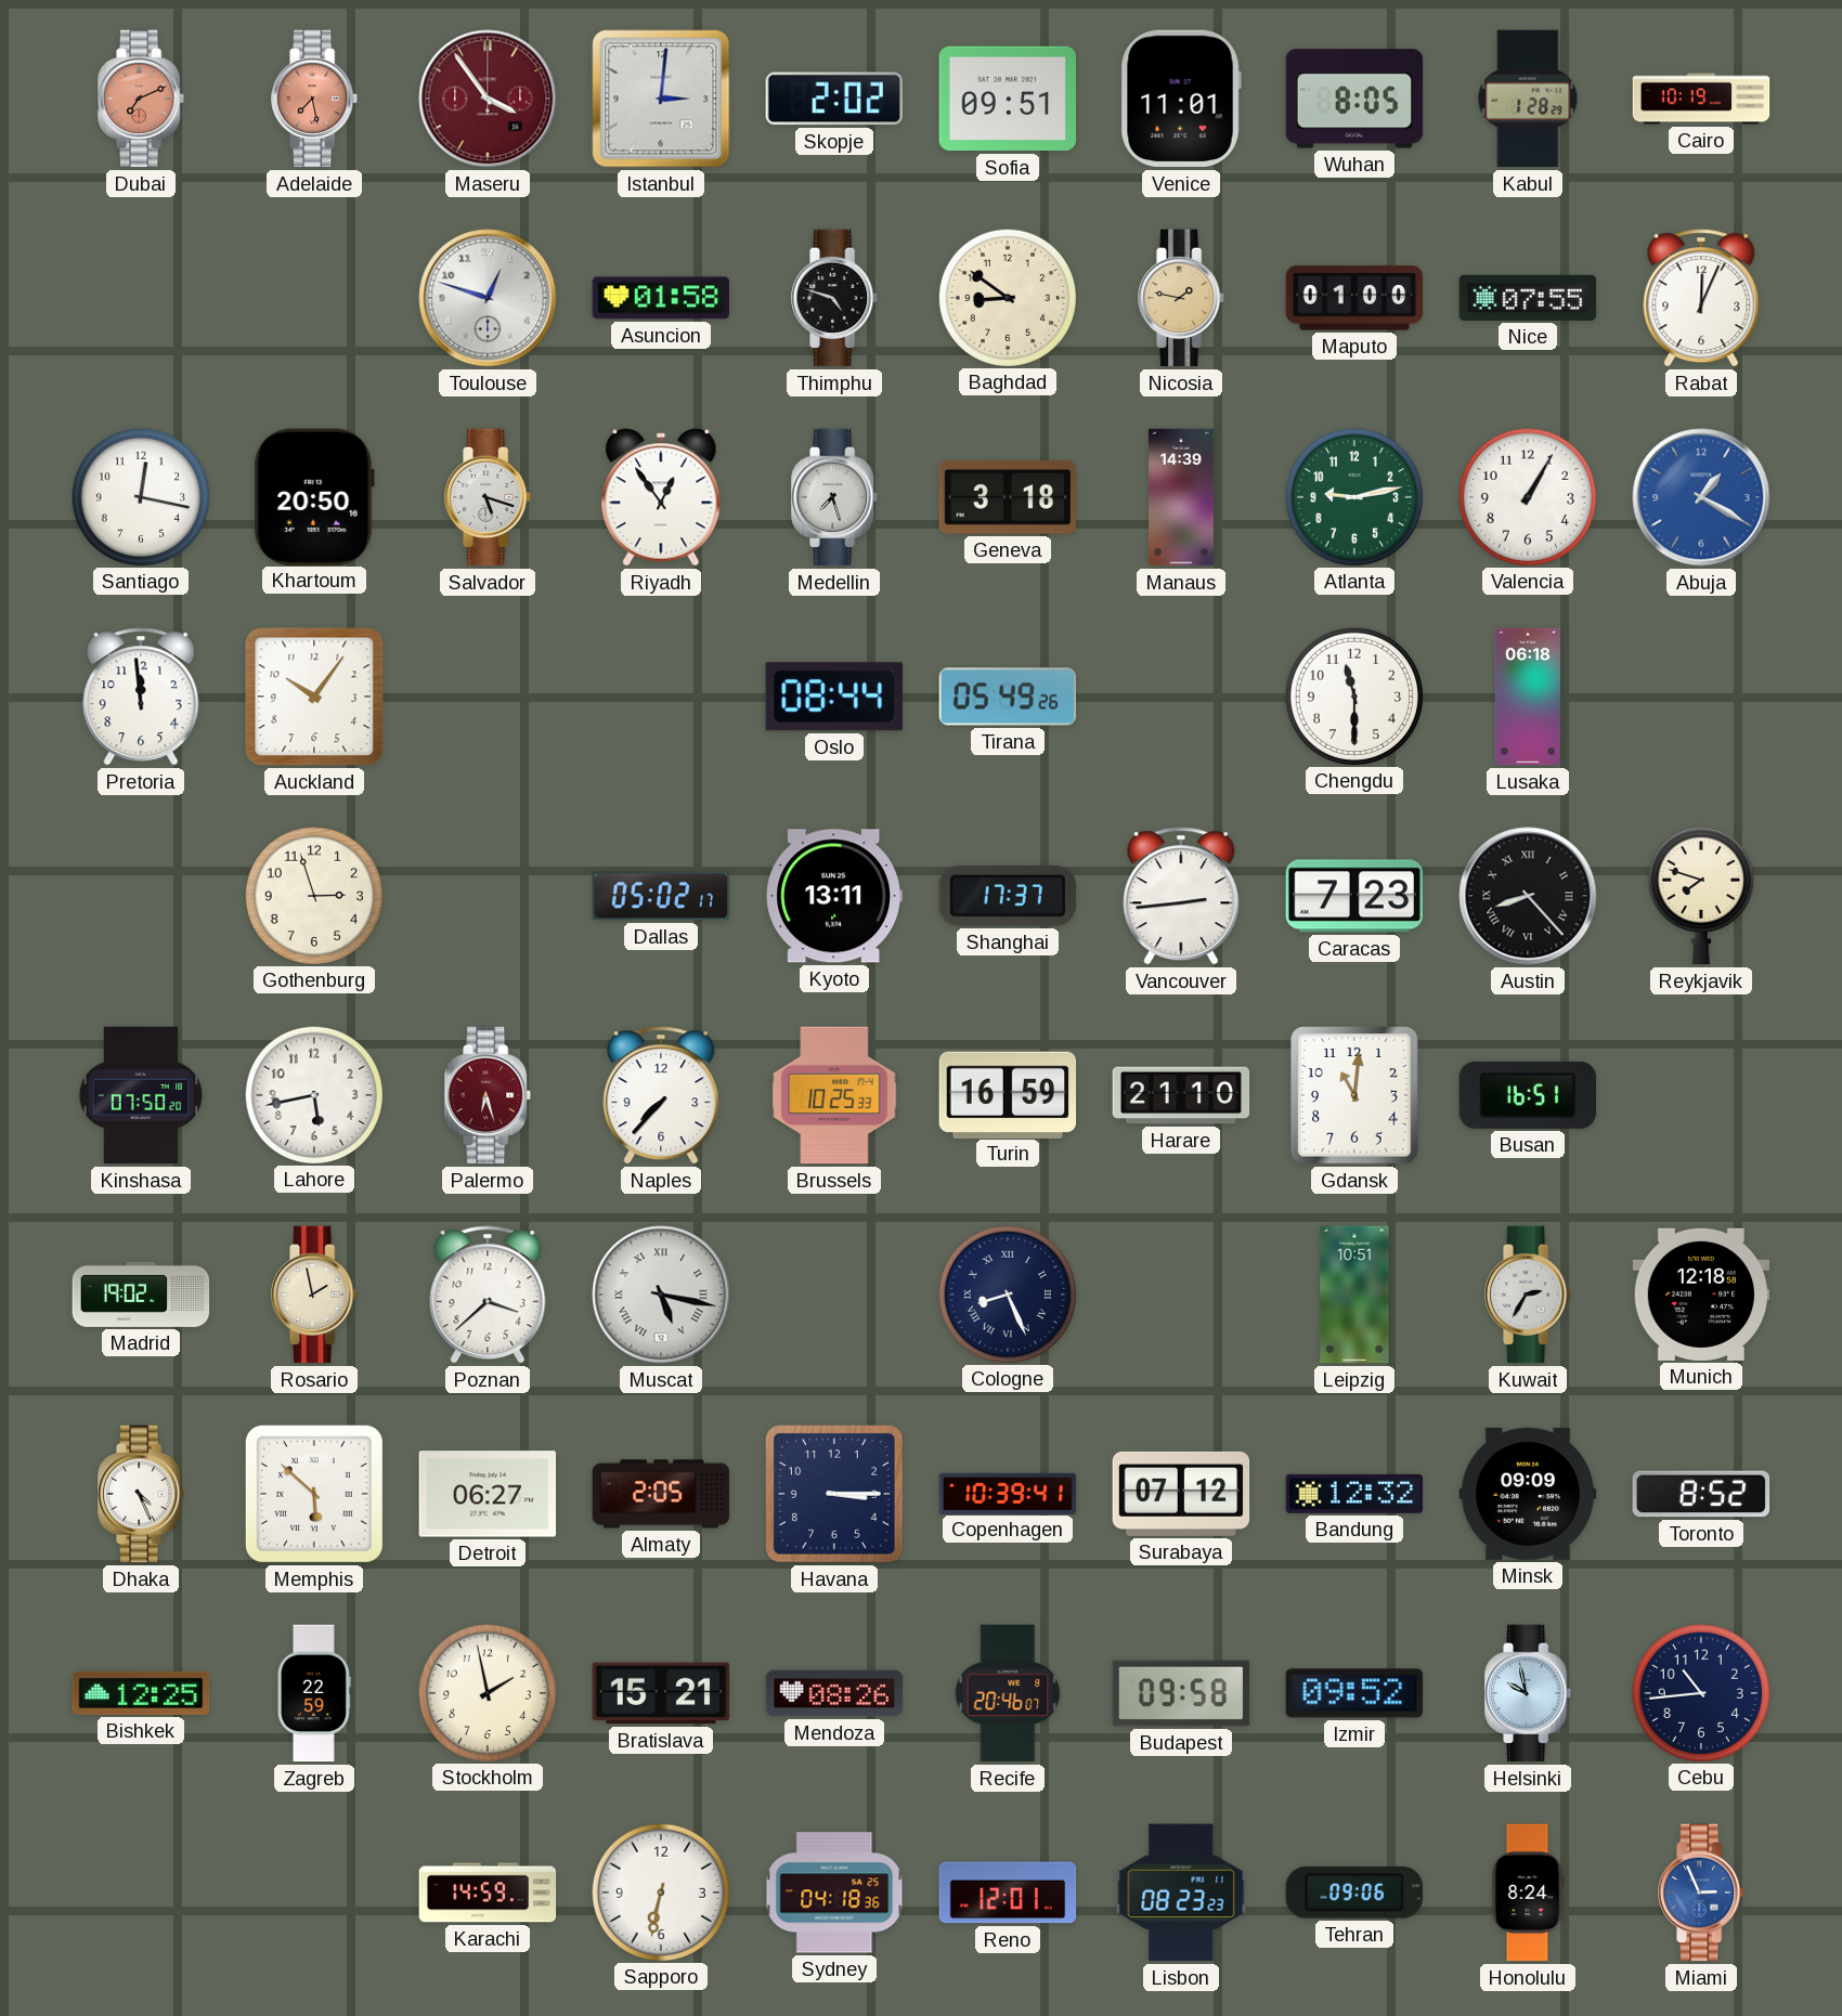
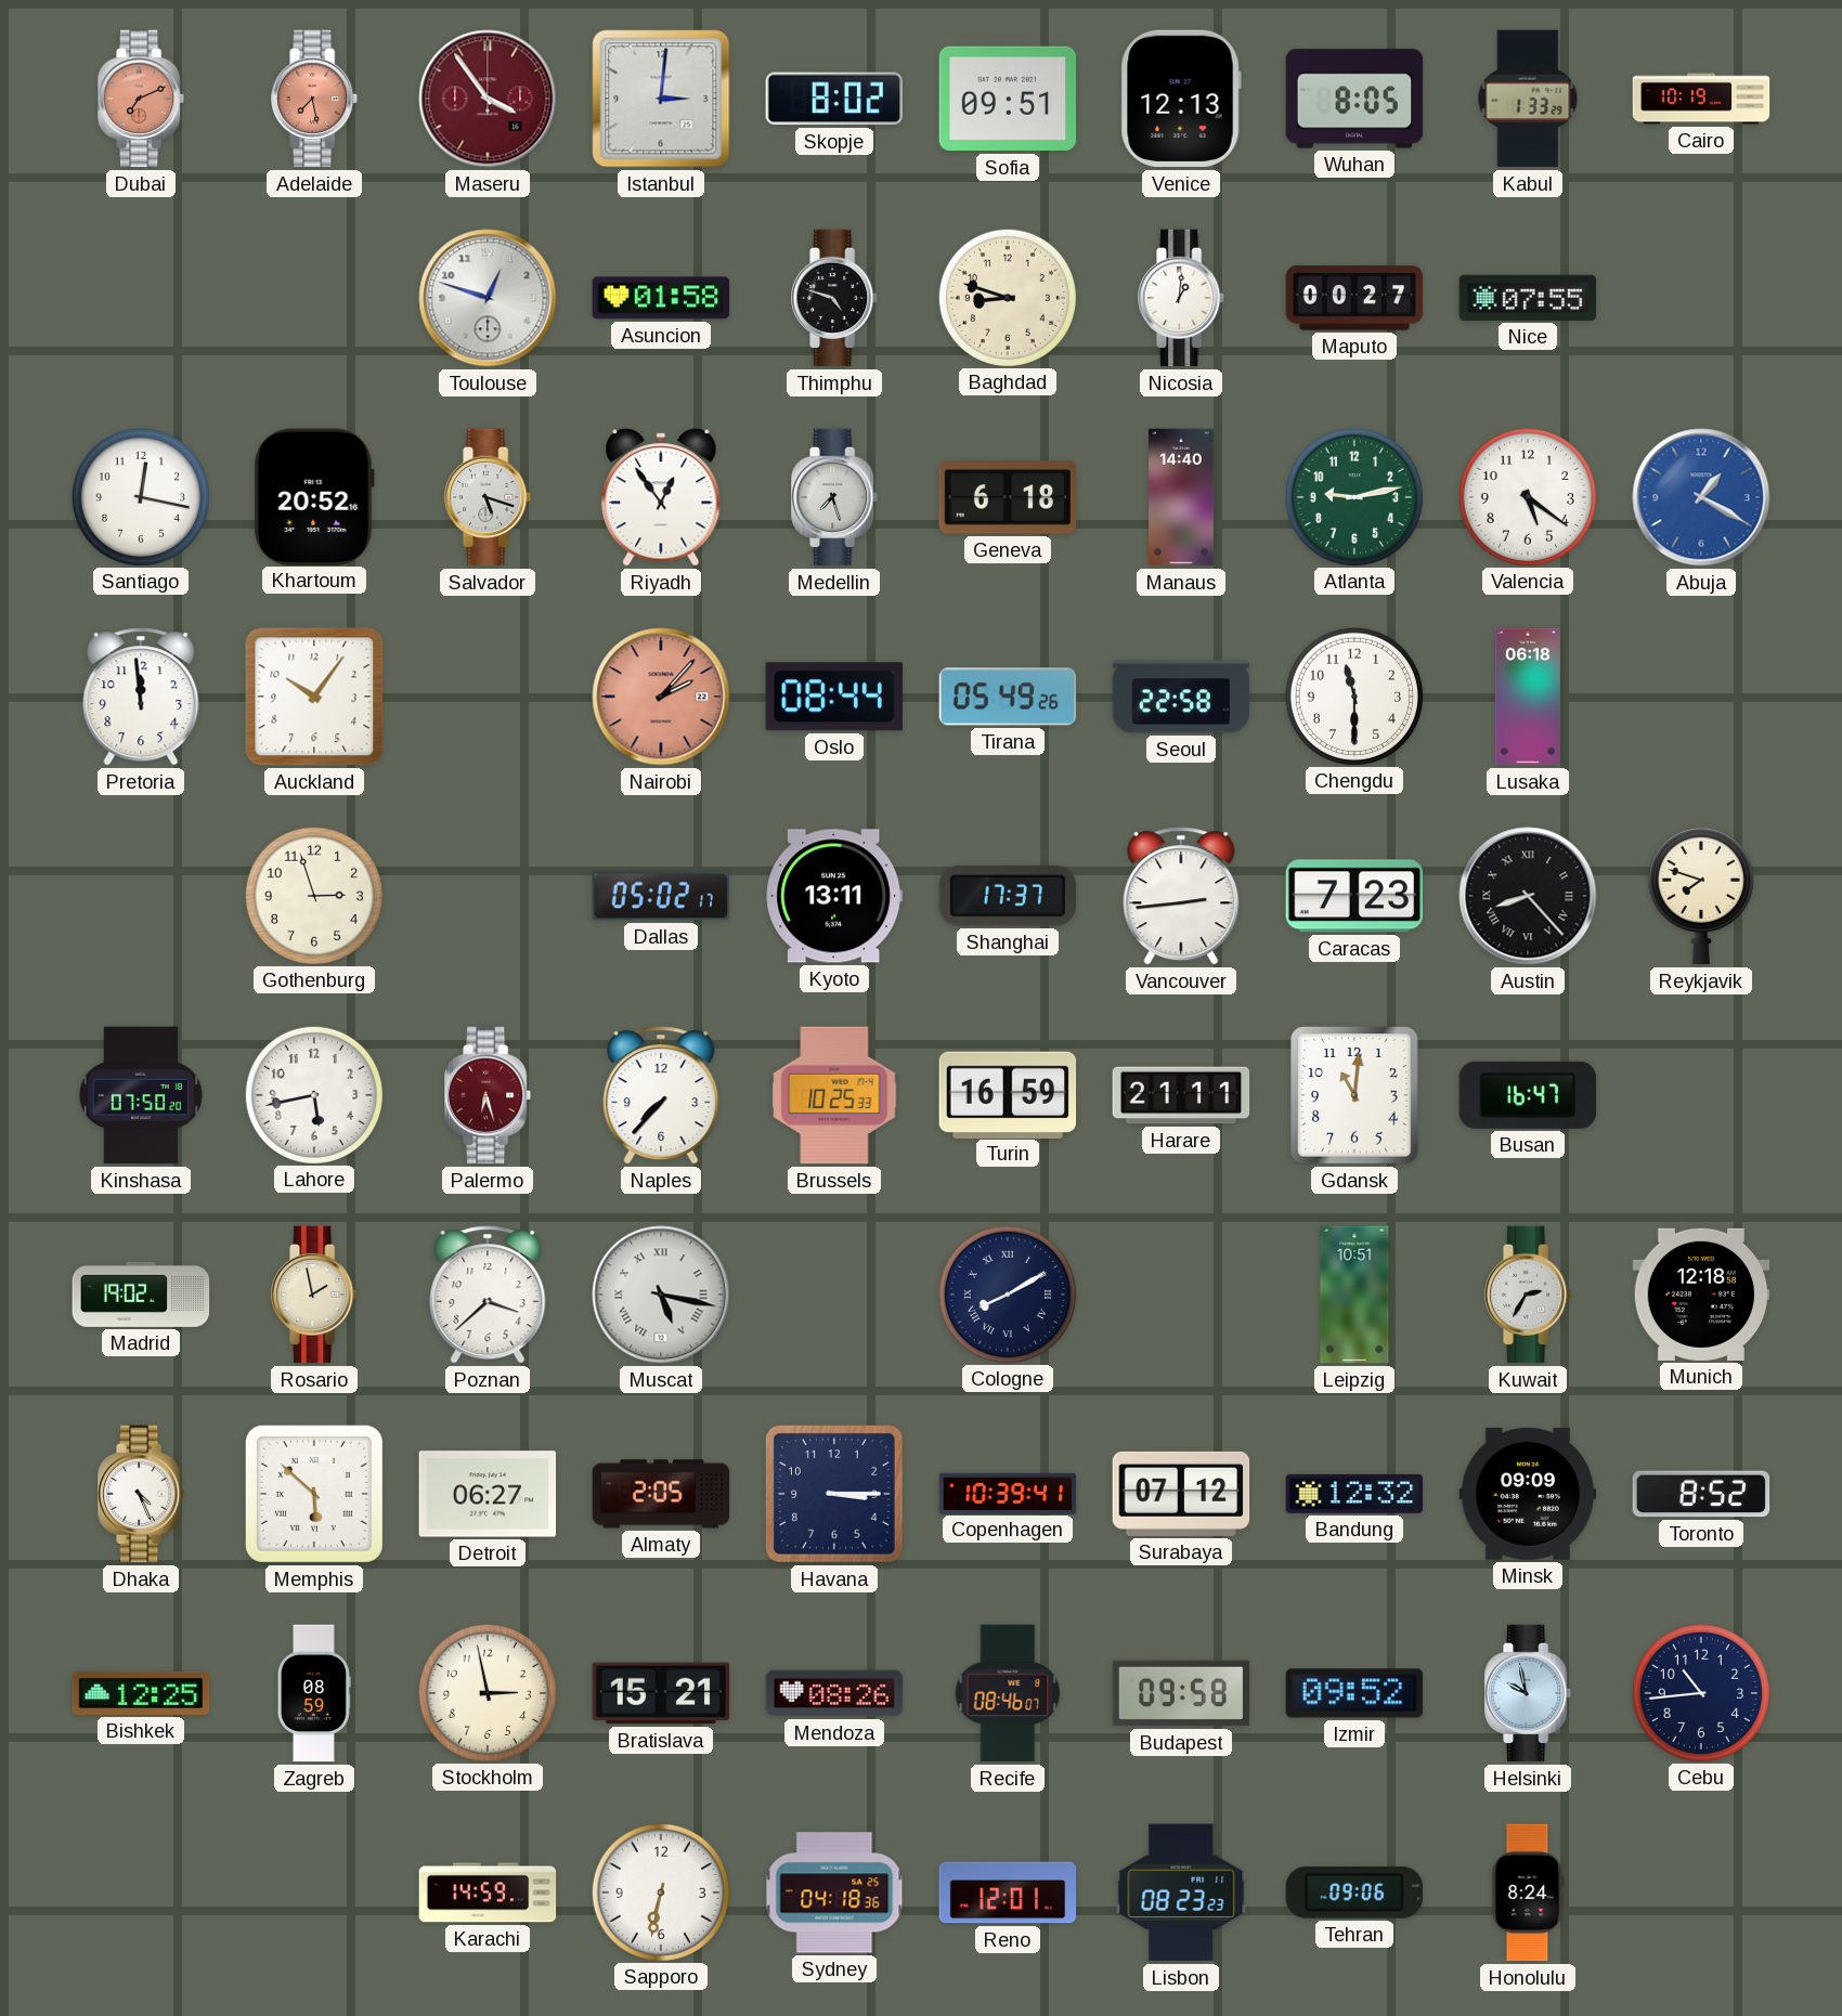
Skopje: 2:02 -> 8:02
Venice: 11:01 -> 12:13
Kabul: 1:28 -> 1:33
Baghdad: 8:51 -> 8:48
Nicosia: 1:47 -> 1:01
Nicosia dial: champagne -> white
Maputo: 01:00 -> 00:27
Rabat: 12:04 -> none
Khartoum: 20:50 -> 20:52
Geneva: 3:18 -> 6:18
Manaus: 14:39 -> 14:40
Valencia: 1:05 -> 5:21
Nairobi: none -> 2:07
Seoul: none -> 22:58
Harare: 21:10 -> 21:11
Busan: 16:51 -> 16:47
Cologne: 8:26 -> 8:10
Zagreb: 22:59 -> 08:59
Stockholm: 1:58 -> 2:58
Recife: 20:46 -> 08:46
Miami: 2:56 -> none
